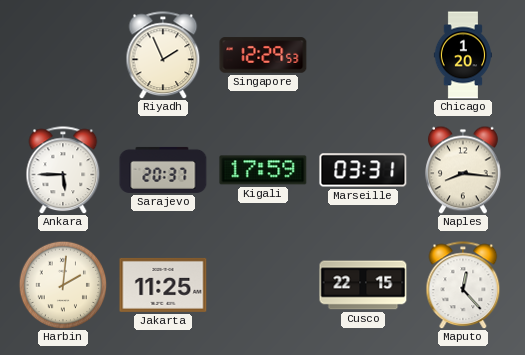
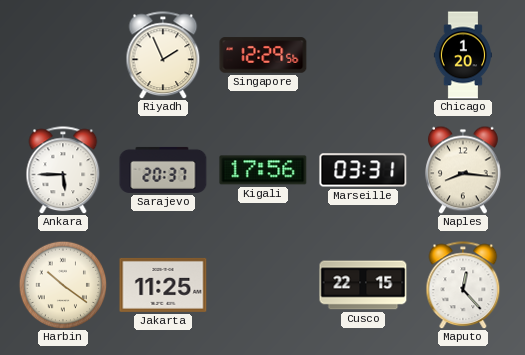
Singapore: 12:29:53 -> 12:29:56
Kigali: 17:59 -> 17:56
Harbin: 2:01 -> 10:21
